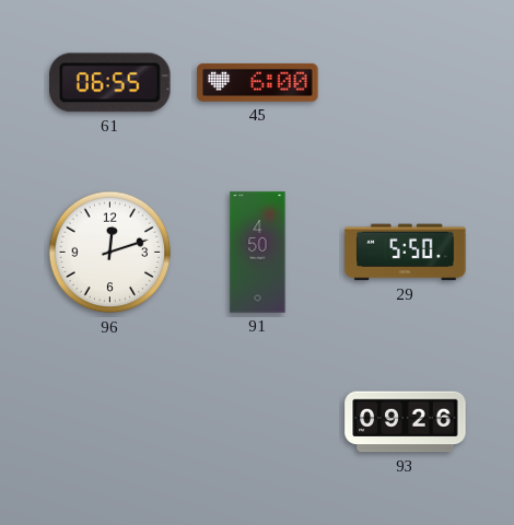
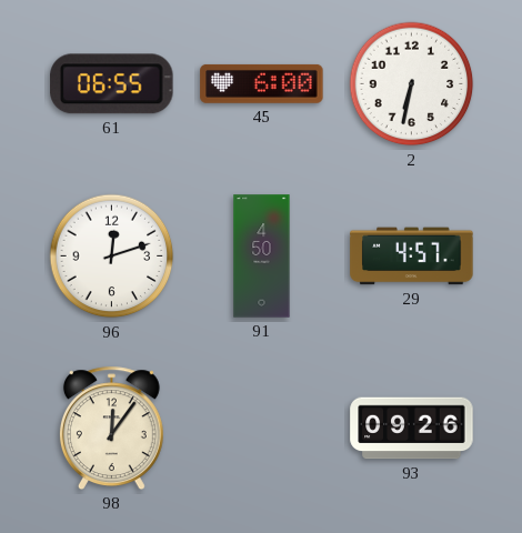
2: none -> 6:32
29: 5:50 -> 4:57
98: none -> 12:06
